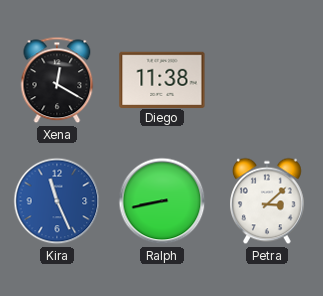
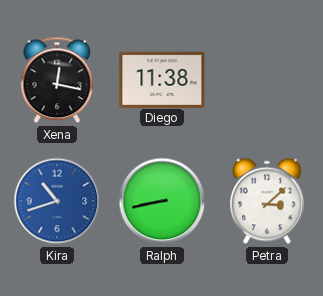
Xena: 12:20 -> 12:17
Kira: 11:26 -> 10:42
